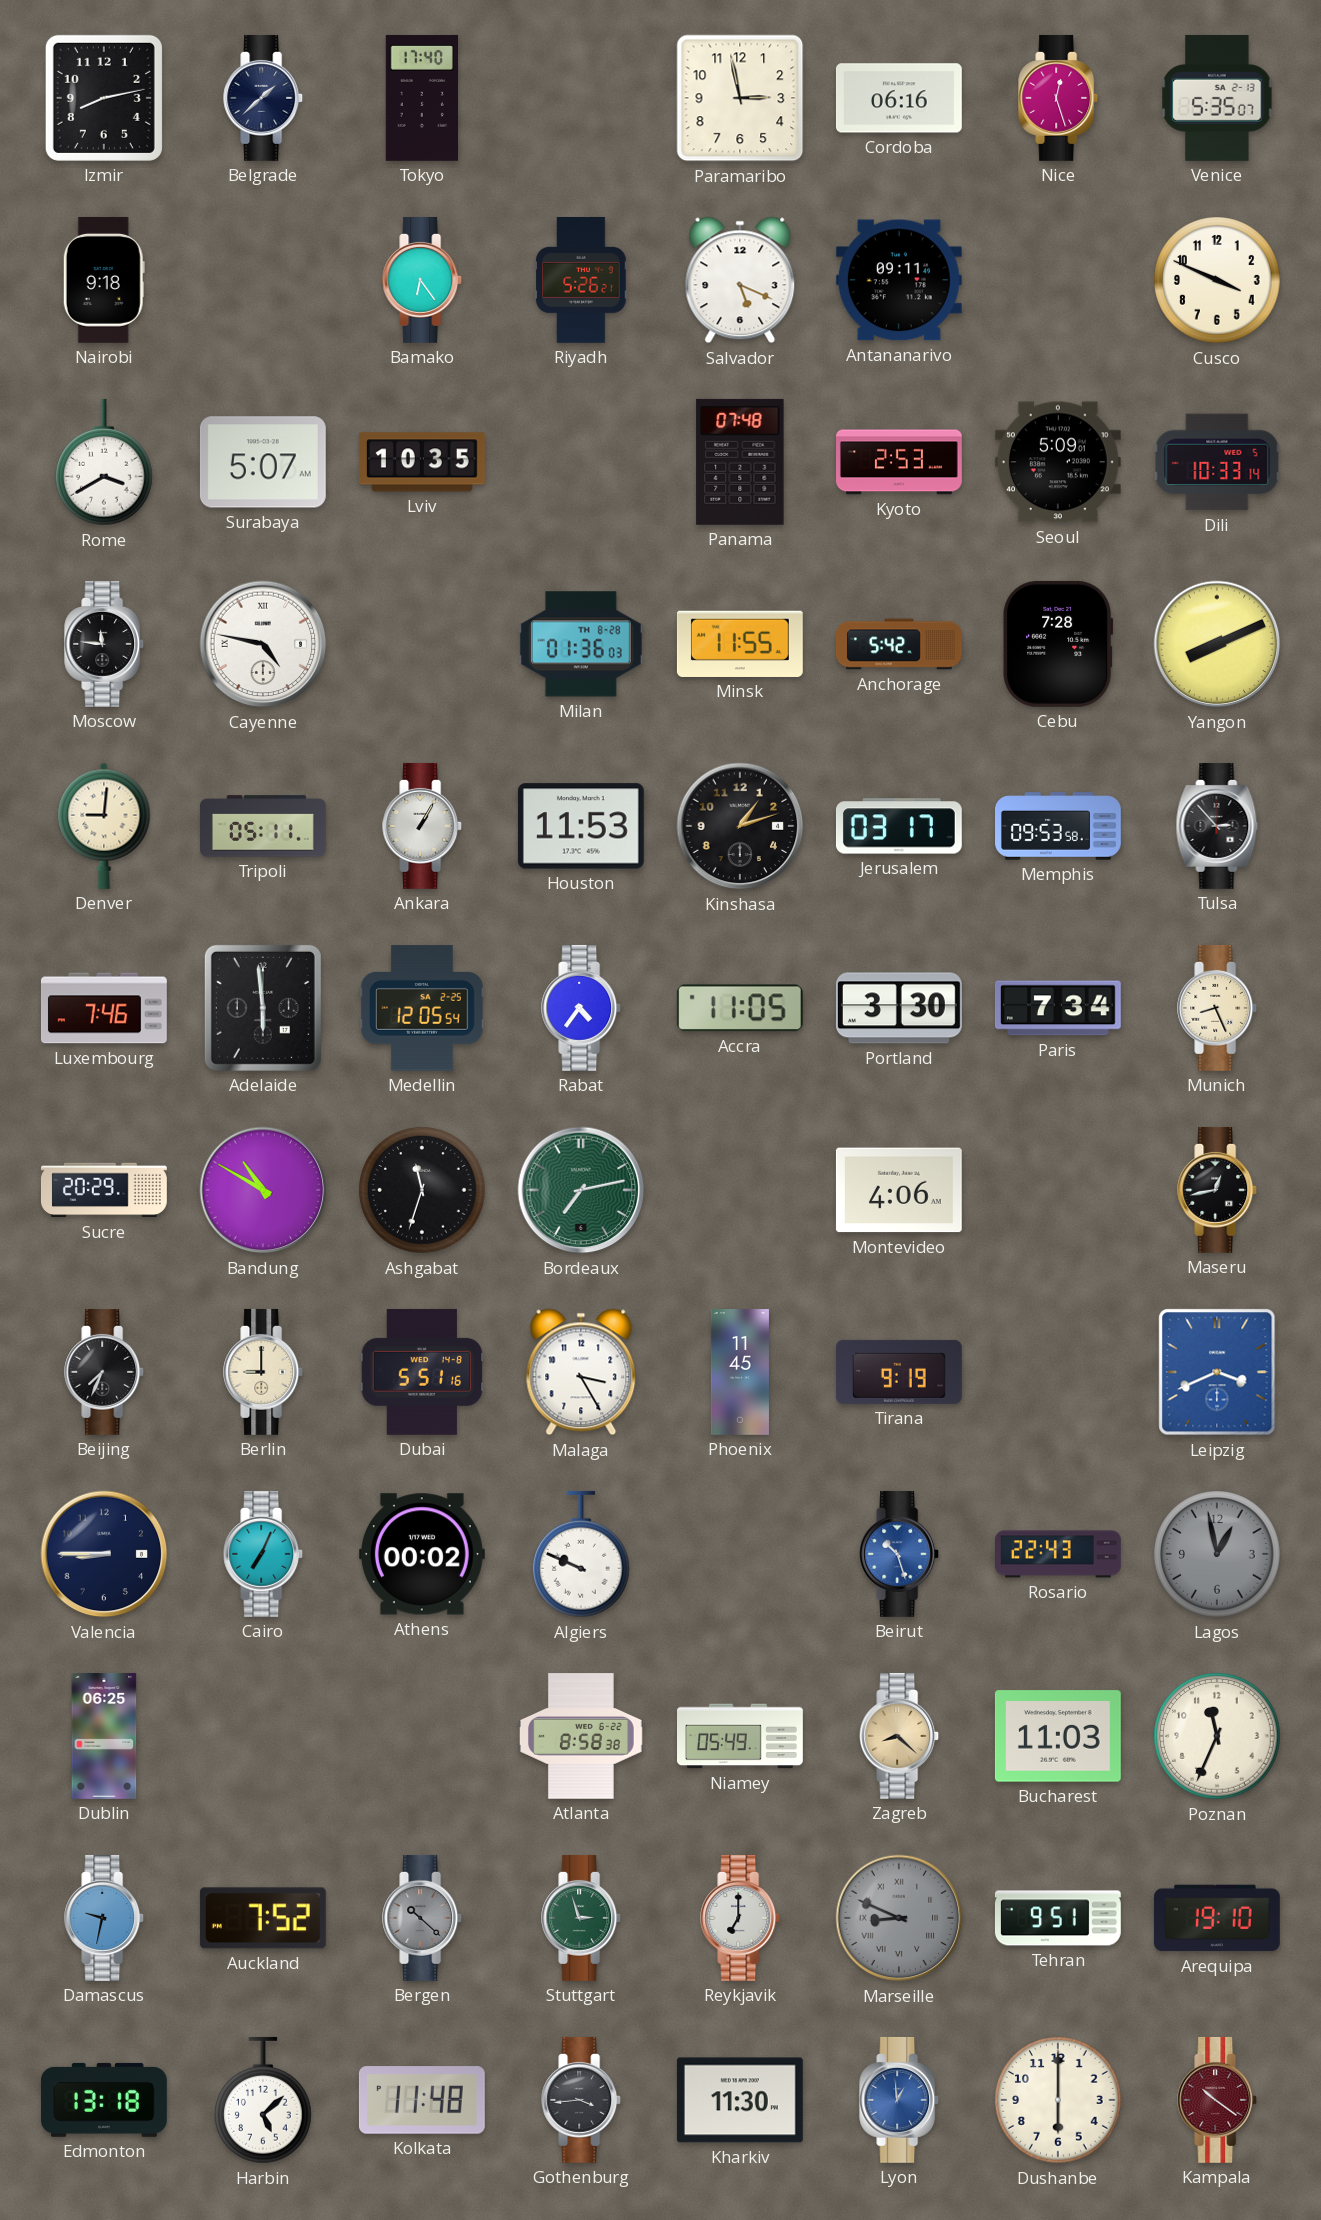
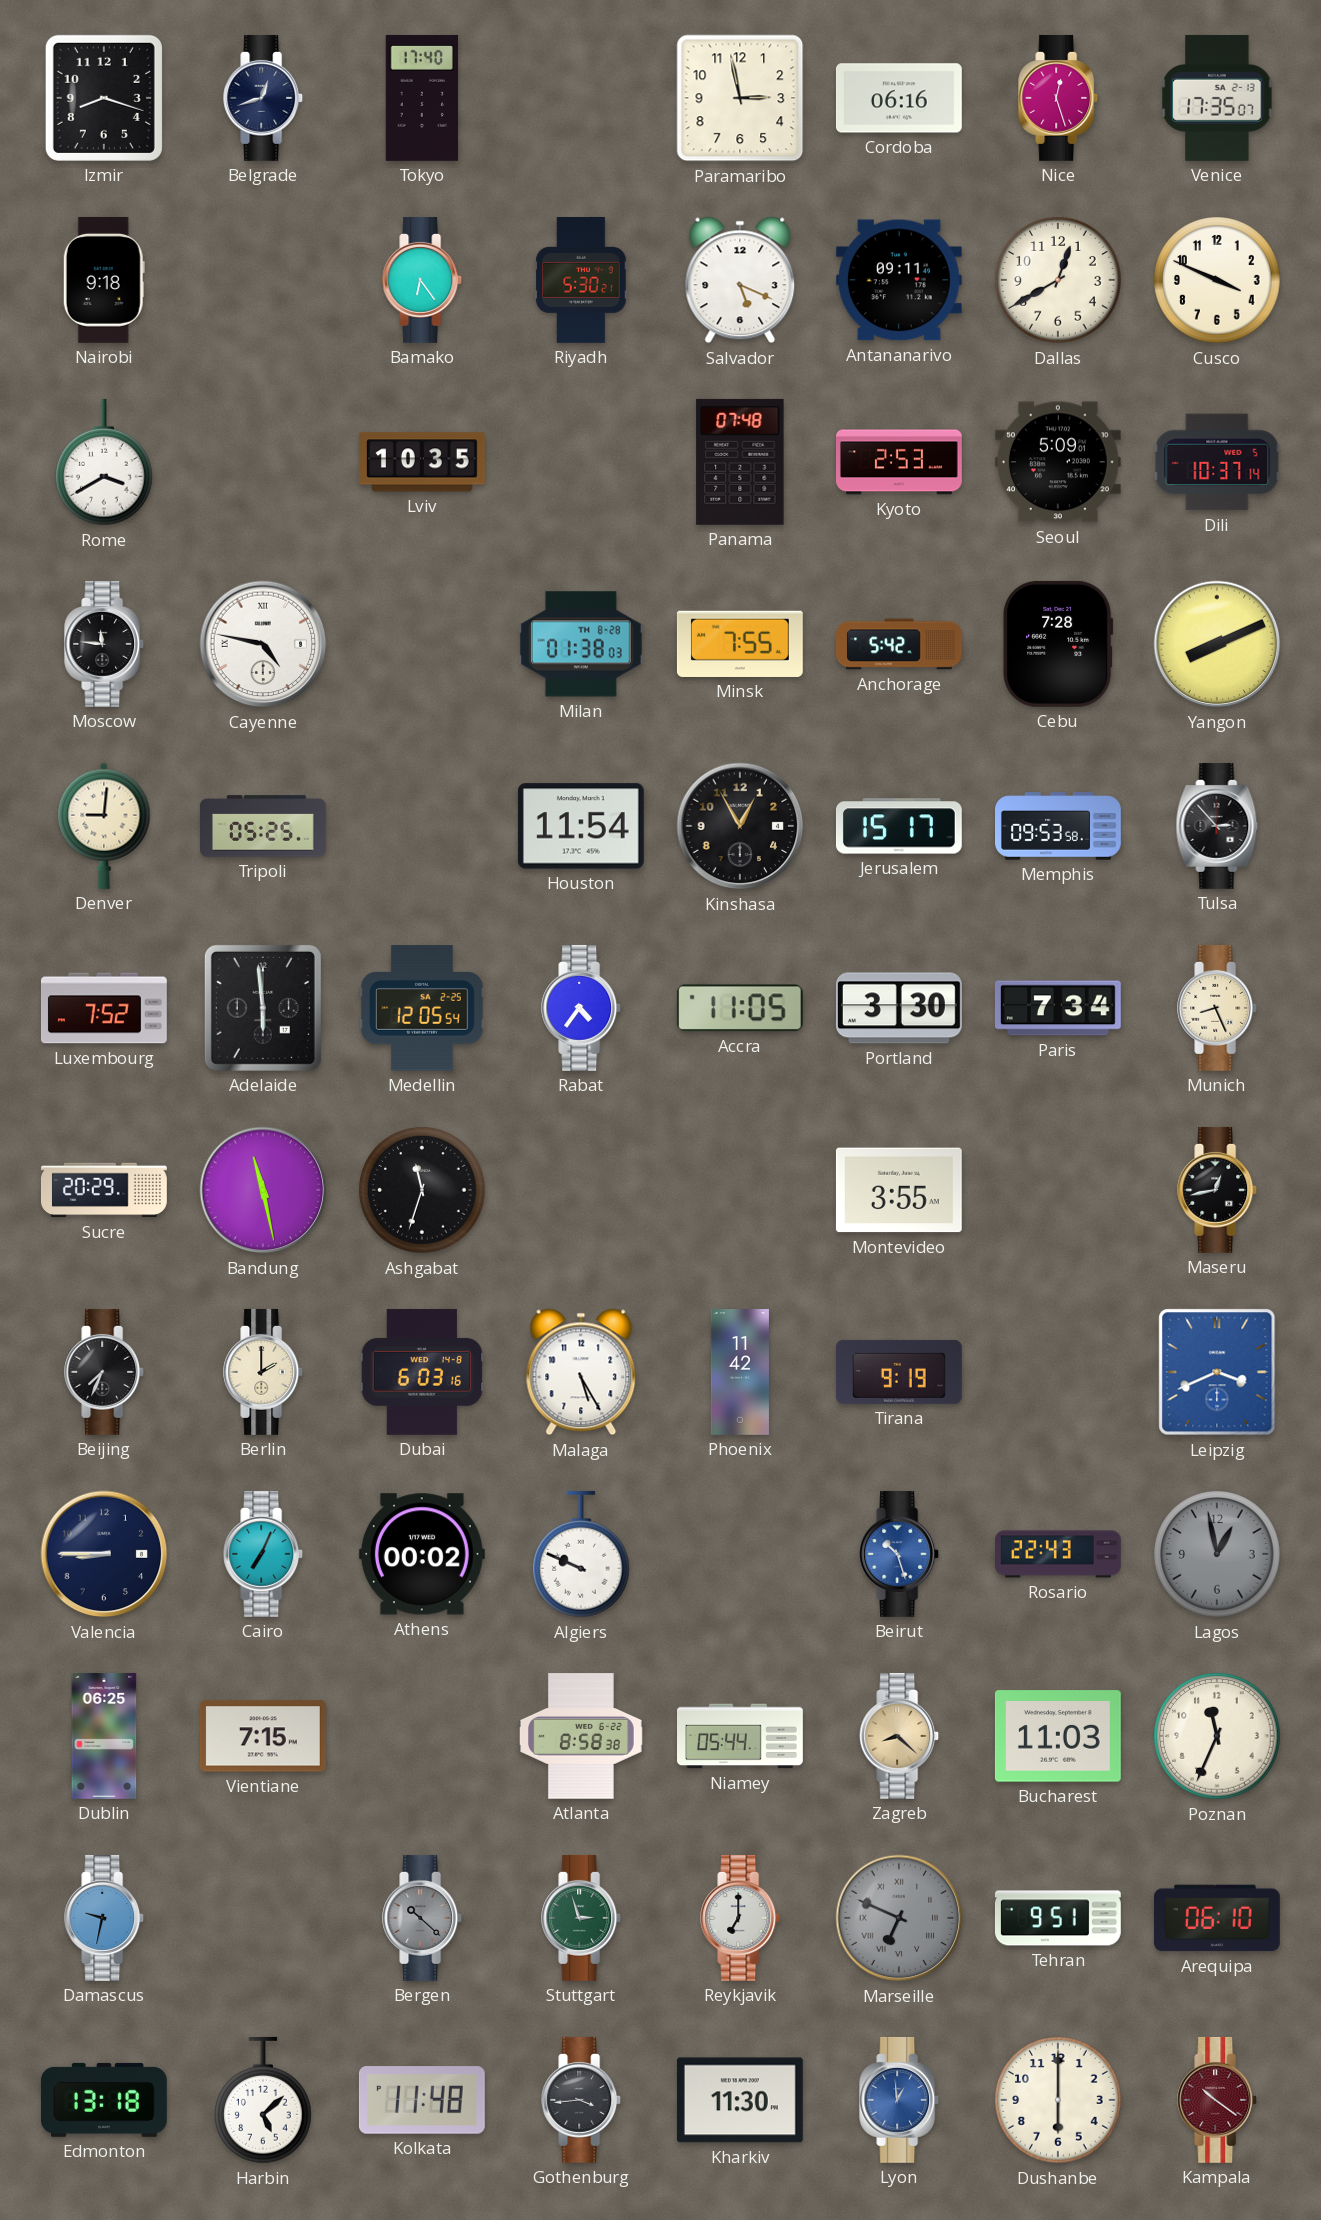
Izmir: 8:13 -> 8:18
Belgrade: 1:38 -> 12:42
Venice: 5:35 -> 17:35
Riyadh: 5:26 -> 5:30
Dallas: none -> 12:40
Surabaya: 5:07 -> none
Dili: 10:33 -> 10:37
Milan: 01:36 -> 01:38
Minsk: 11:55 -> 7:55
Tripoli: 05:11 -> 05:25
Ankara: 1:05 -> none
Houston: 11:53 -> 11:54
Kinshasa: 1:12 -> 12:55
Jerusalem: 03:17 -> 15:17
Luxembourg: 7:46 -> 7:52
Bandung: 10:50 -> 11:28
Bordeaux: 7:13 -> none
Montevideo: 4:06 -> 3:55
Berlin: 9:00 -> 2:00
Dubai: 5:51 -> 6:03
Malaga: 3:25 -> 5:25
Phoenix: 11:45 -> 11:42
Vientiane: none -> 7:15
Niamey: 05:49 -> 05:44
Auckland: 7:52 -> none
Marseille: 8:49 -> 6:49
Arequipa: 19:10 -> 06:10
